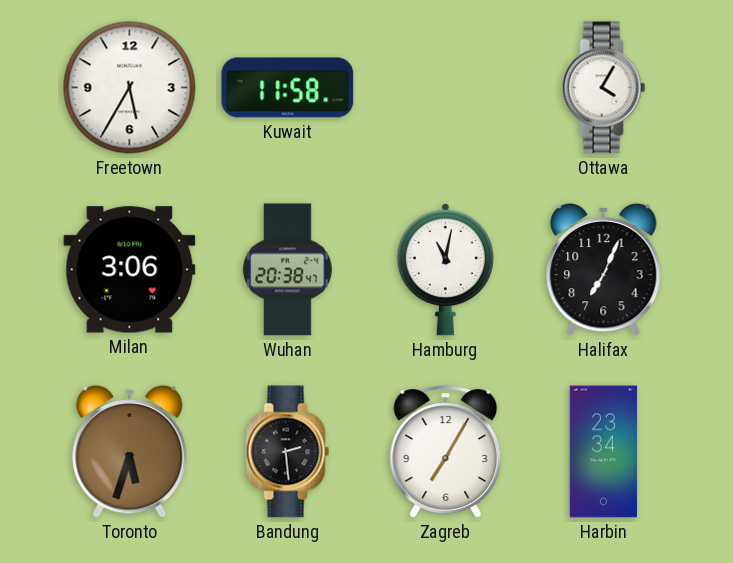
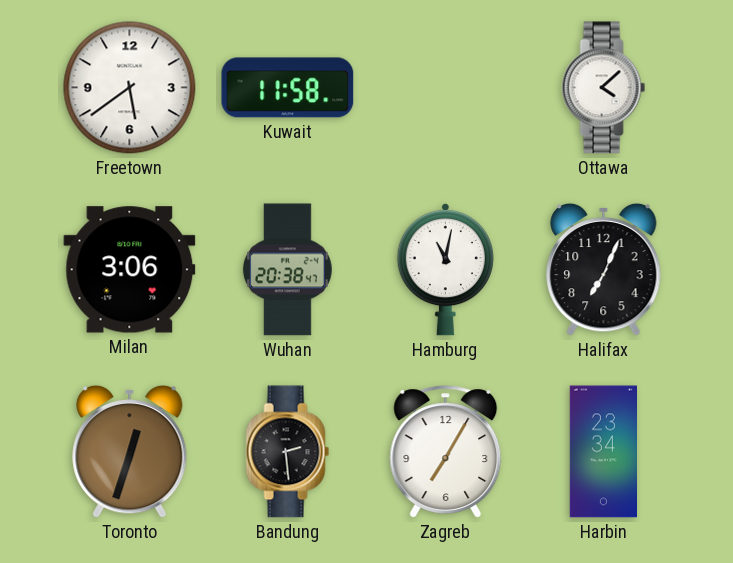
Freetown: 5:35 -> 5:39
Ottawa: 4:05 -> 4:08
Toronto: 5:33 -> 12:33
